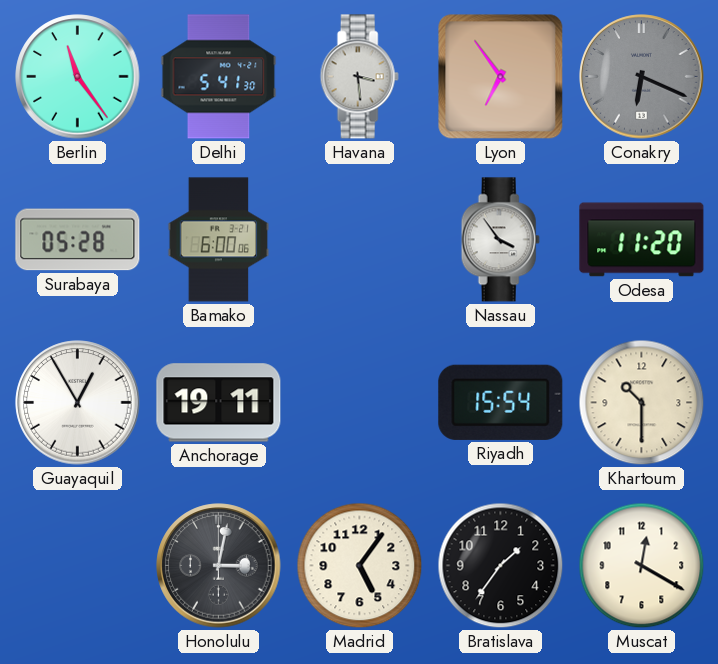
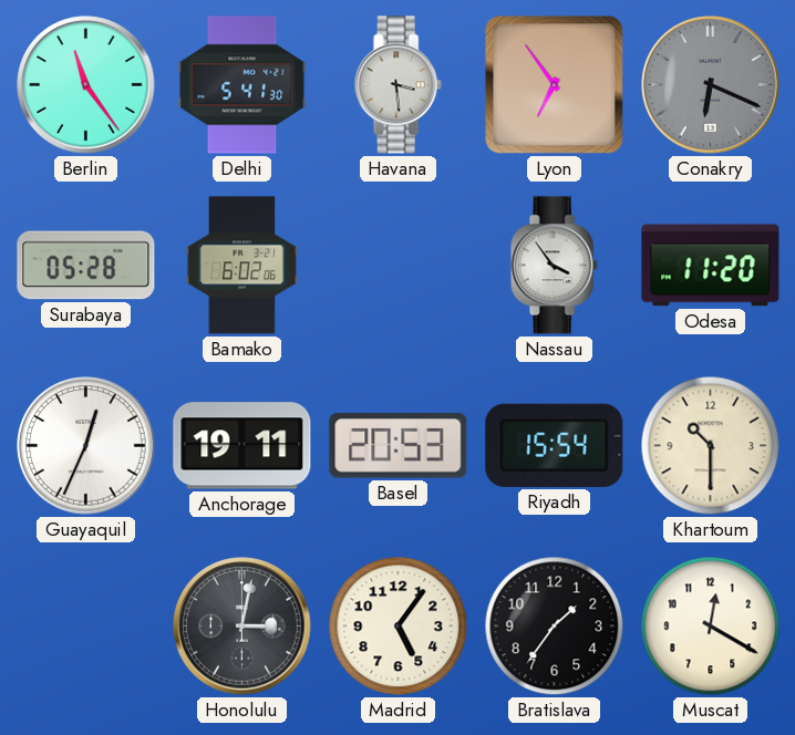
Bamako: 6:00 -> 6:02
Guayaquil: 12:55 -> 12:34
Basel: none -> 20:53
